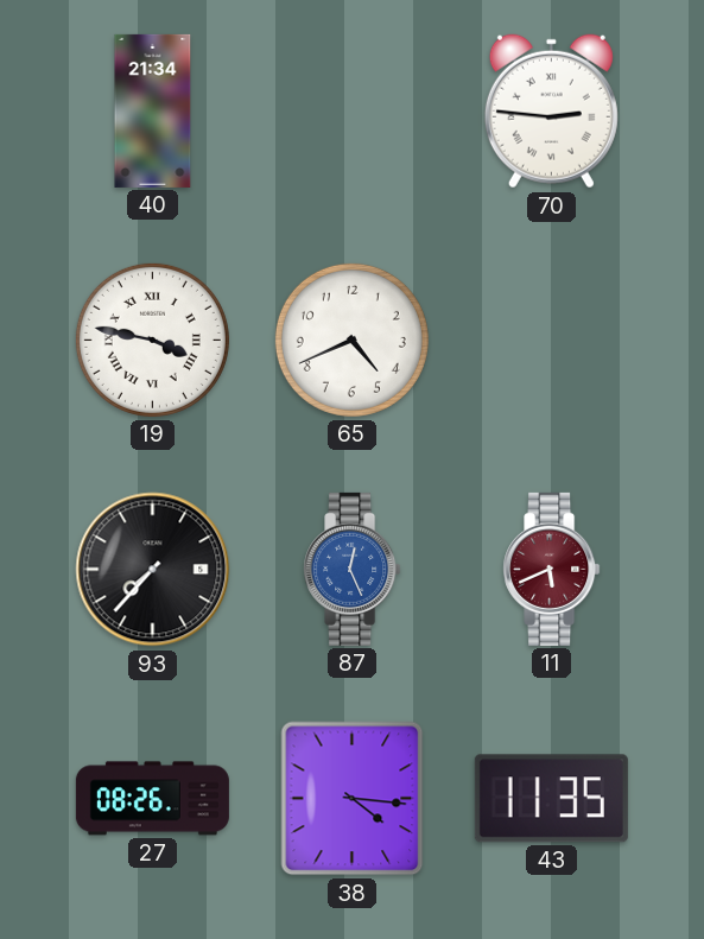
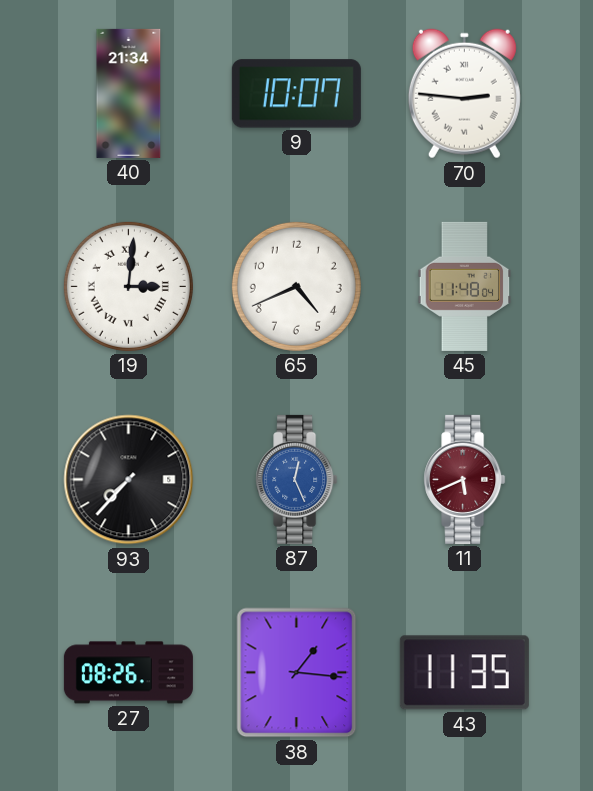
9: none -> 10:07
19: 3:47 -> 3:01
45: none -> 11:48
38: 4:16 -> 1:16
